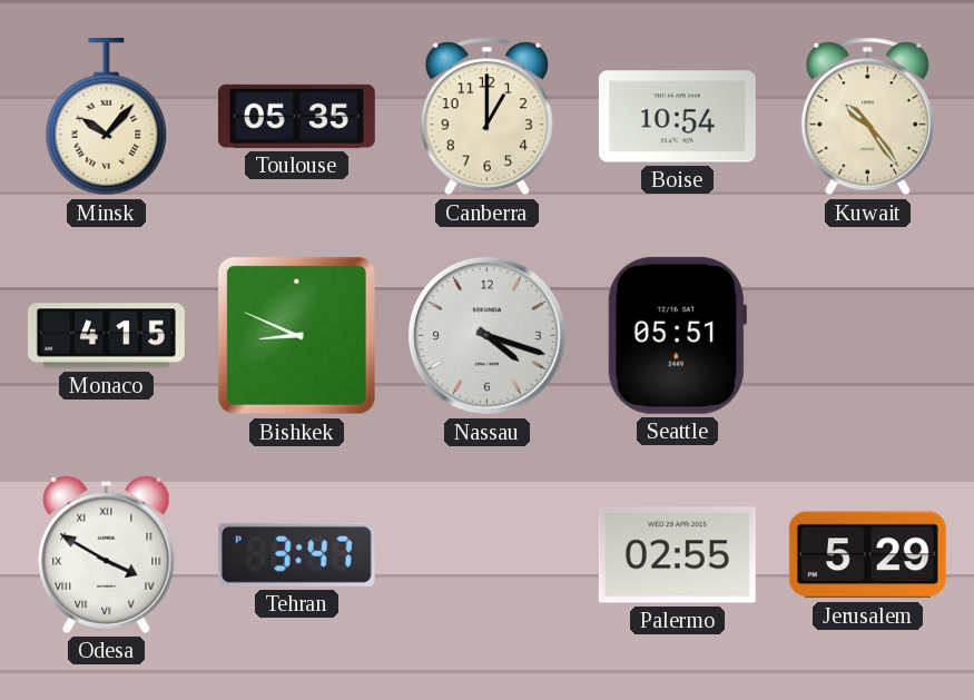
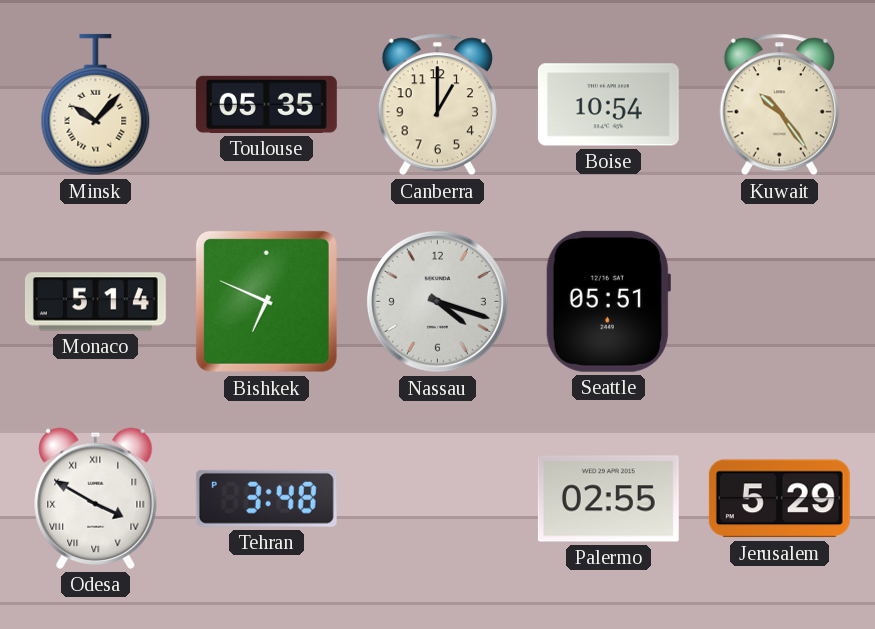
Monaco: 4:15 -> 5:14
Bishkek: 8:49 -> 6:49
Tehran: 3:47 -> 3:48
